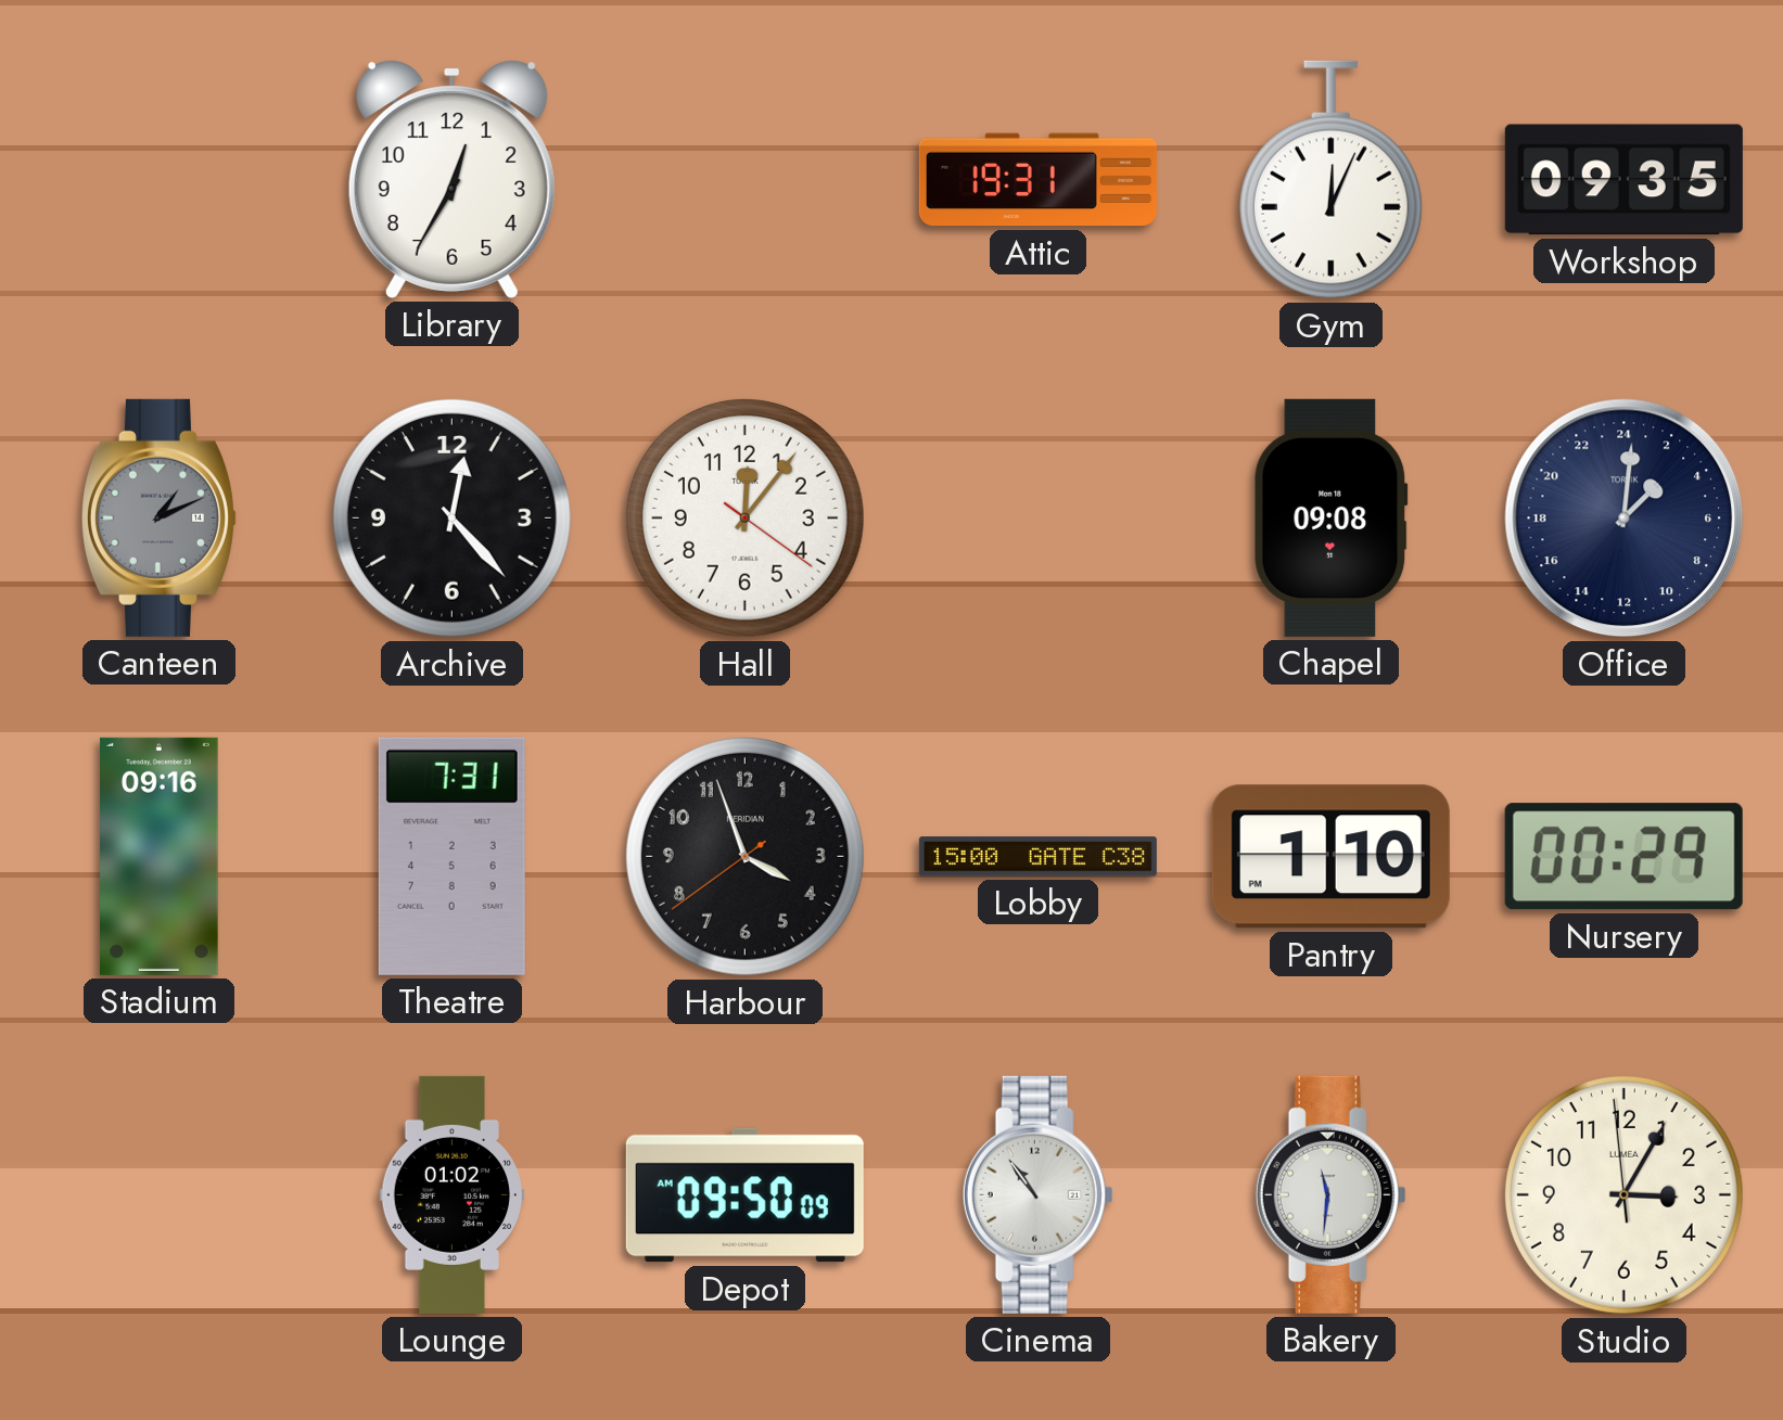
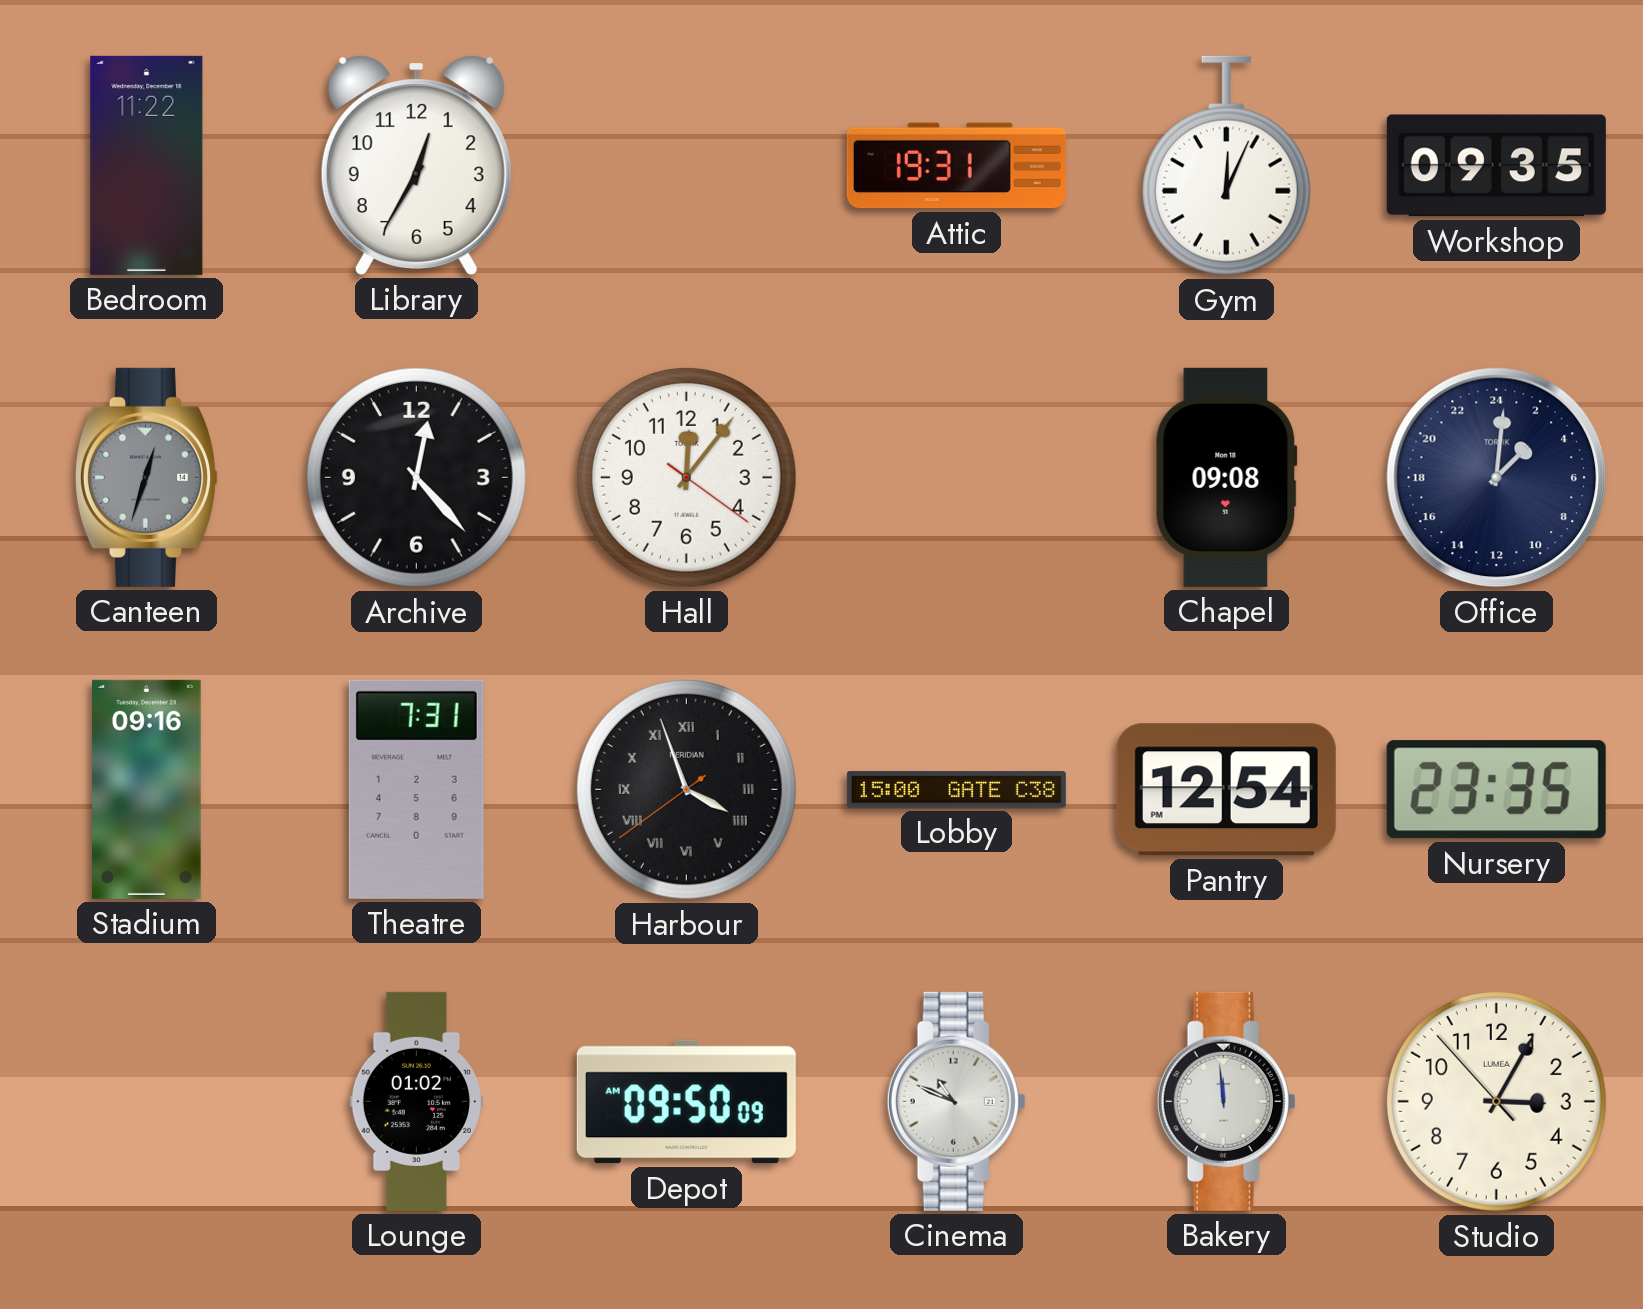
Bedroom: none -> 11:22
Canteen: 1:11 -> 12:33
Harbour numerals: Arabic -> Roman
Pantry: 1:10 -> 12:54
Nursery: 00:29 -> 23:35
Cinema: 10:54 -> 10:49
Bakery: 11:31 -> 11:59
Studio: 3:04:59 -> 3:04:53
